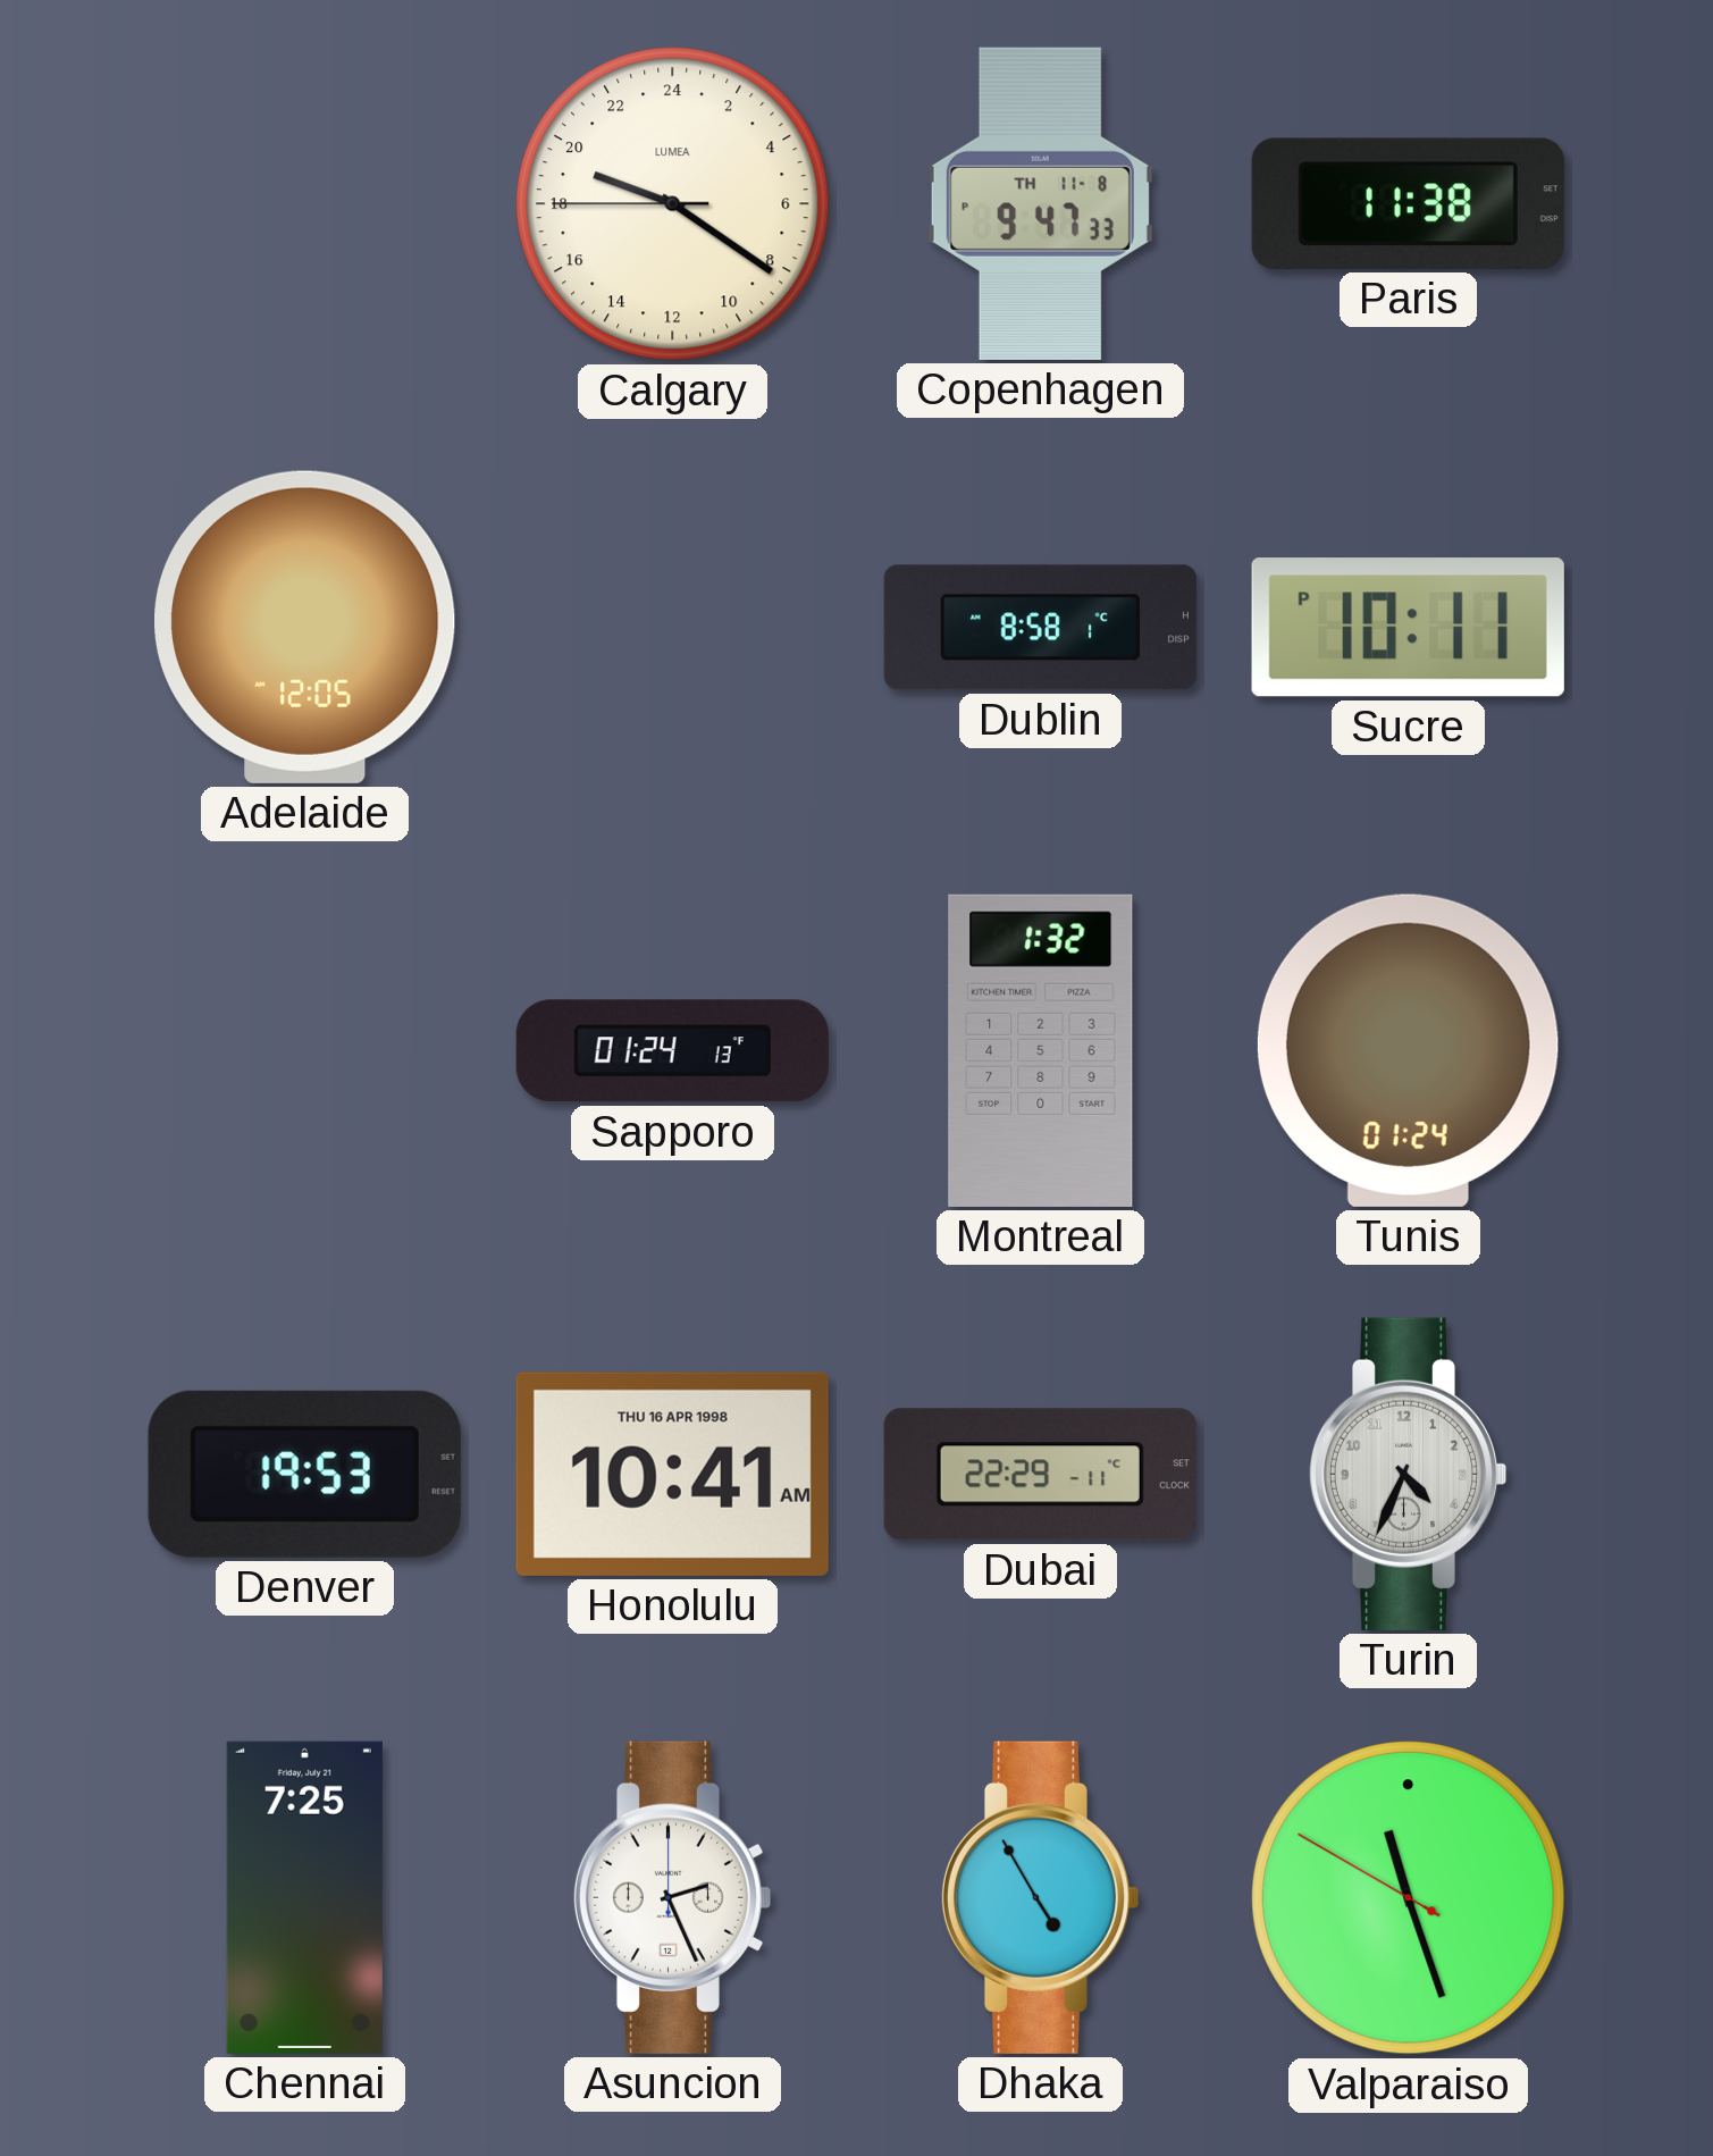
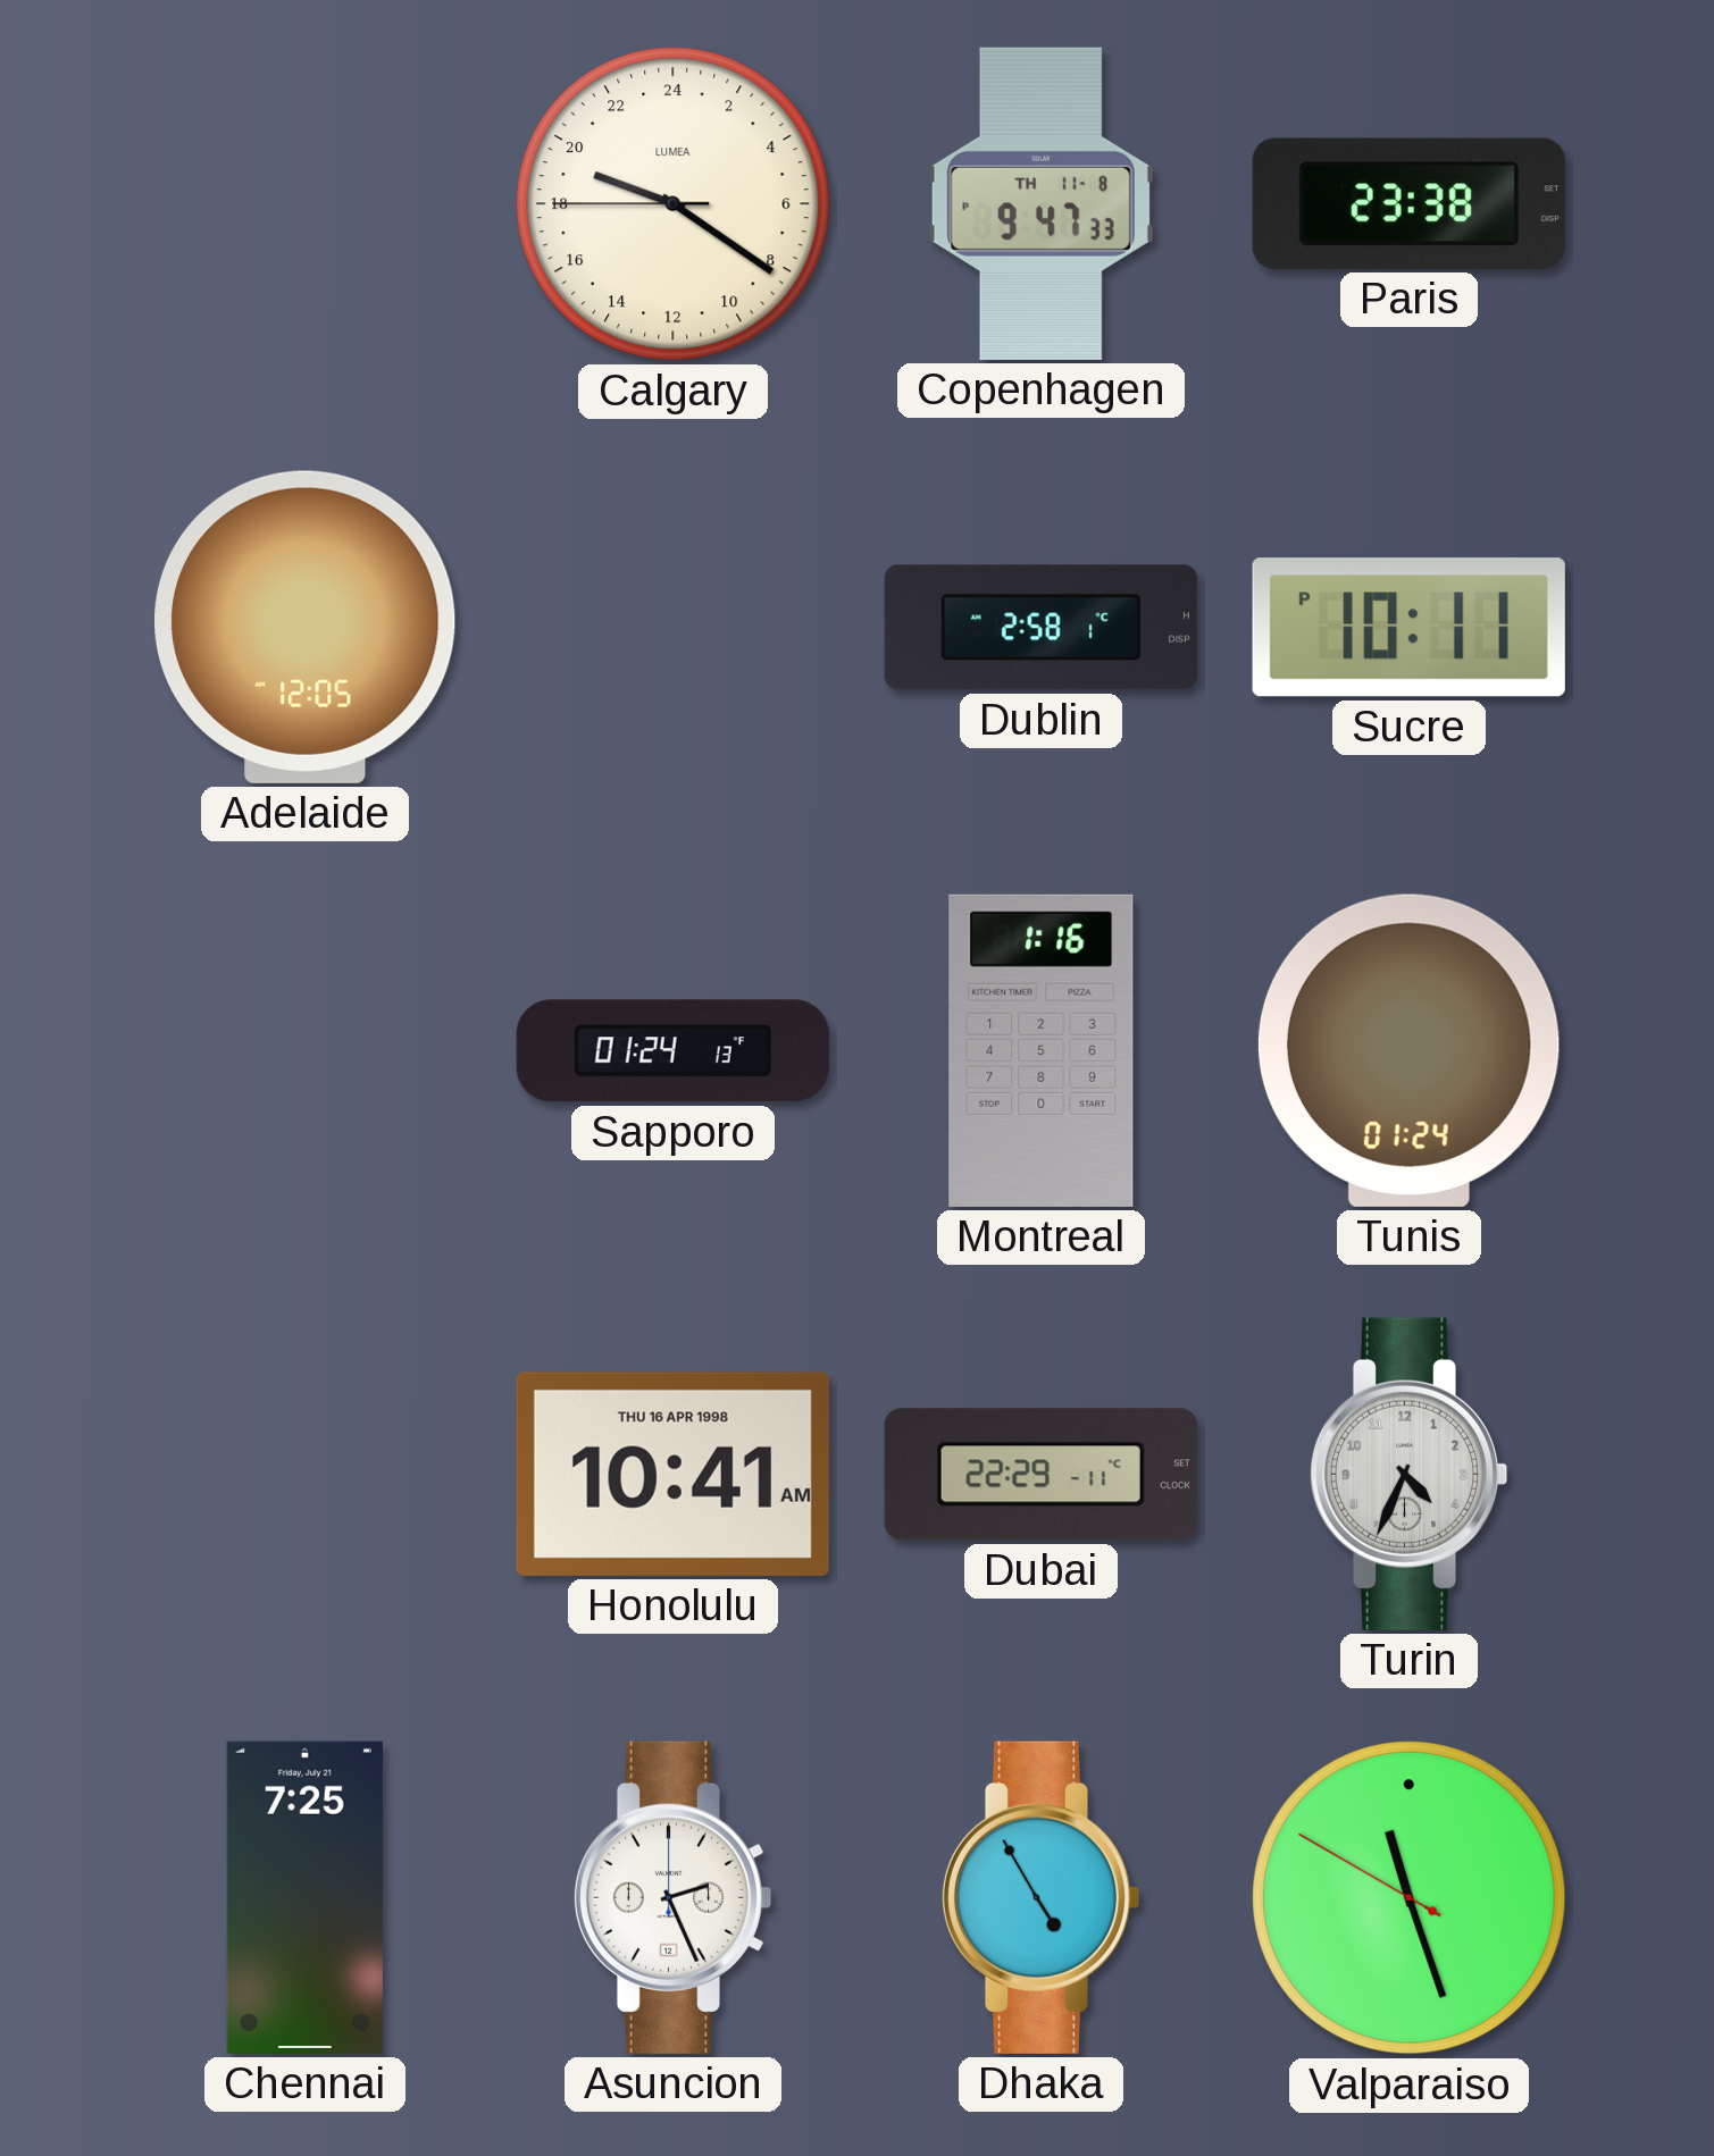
Paris: 11:38 -> 23:38
Dublin: 8:58 -> 2:58
Montreal: 1:32 -> 1:16
Denver: 19:53 -> none
